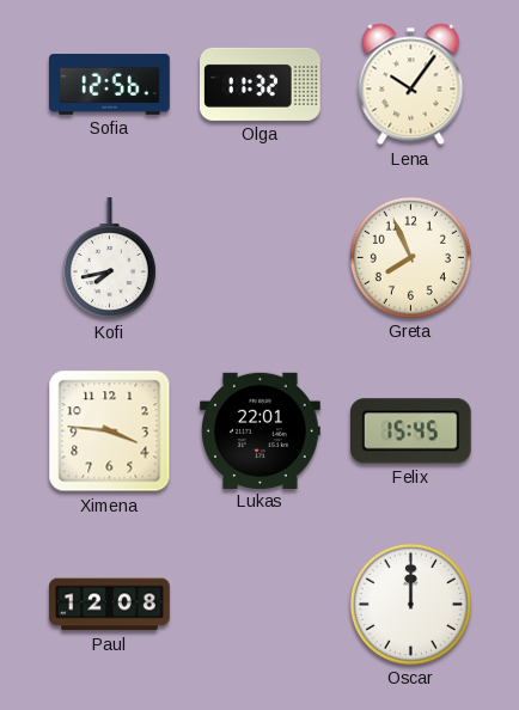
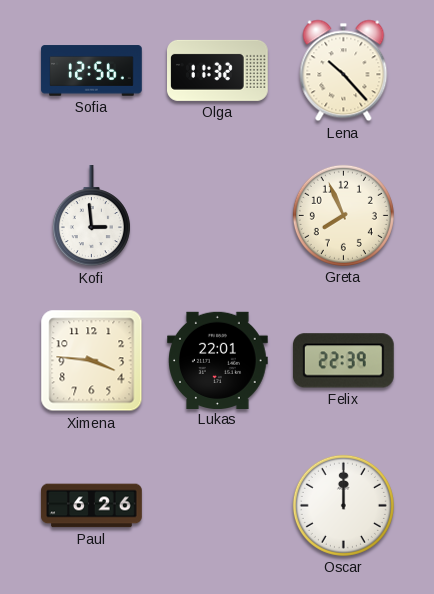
Lena: 10:06 -> 10:23
Kofi: 7:43 -> 2:59
Felix: 15:45 -> 22:39
Paul: 12:08 -> 6:26
